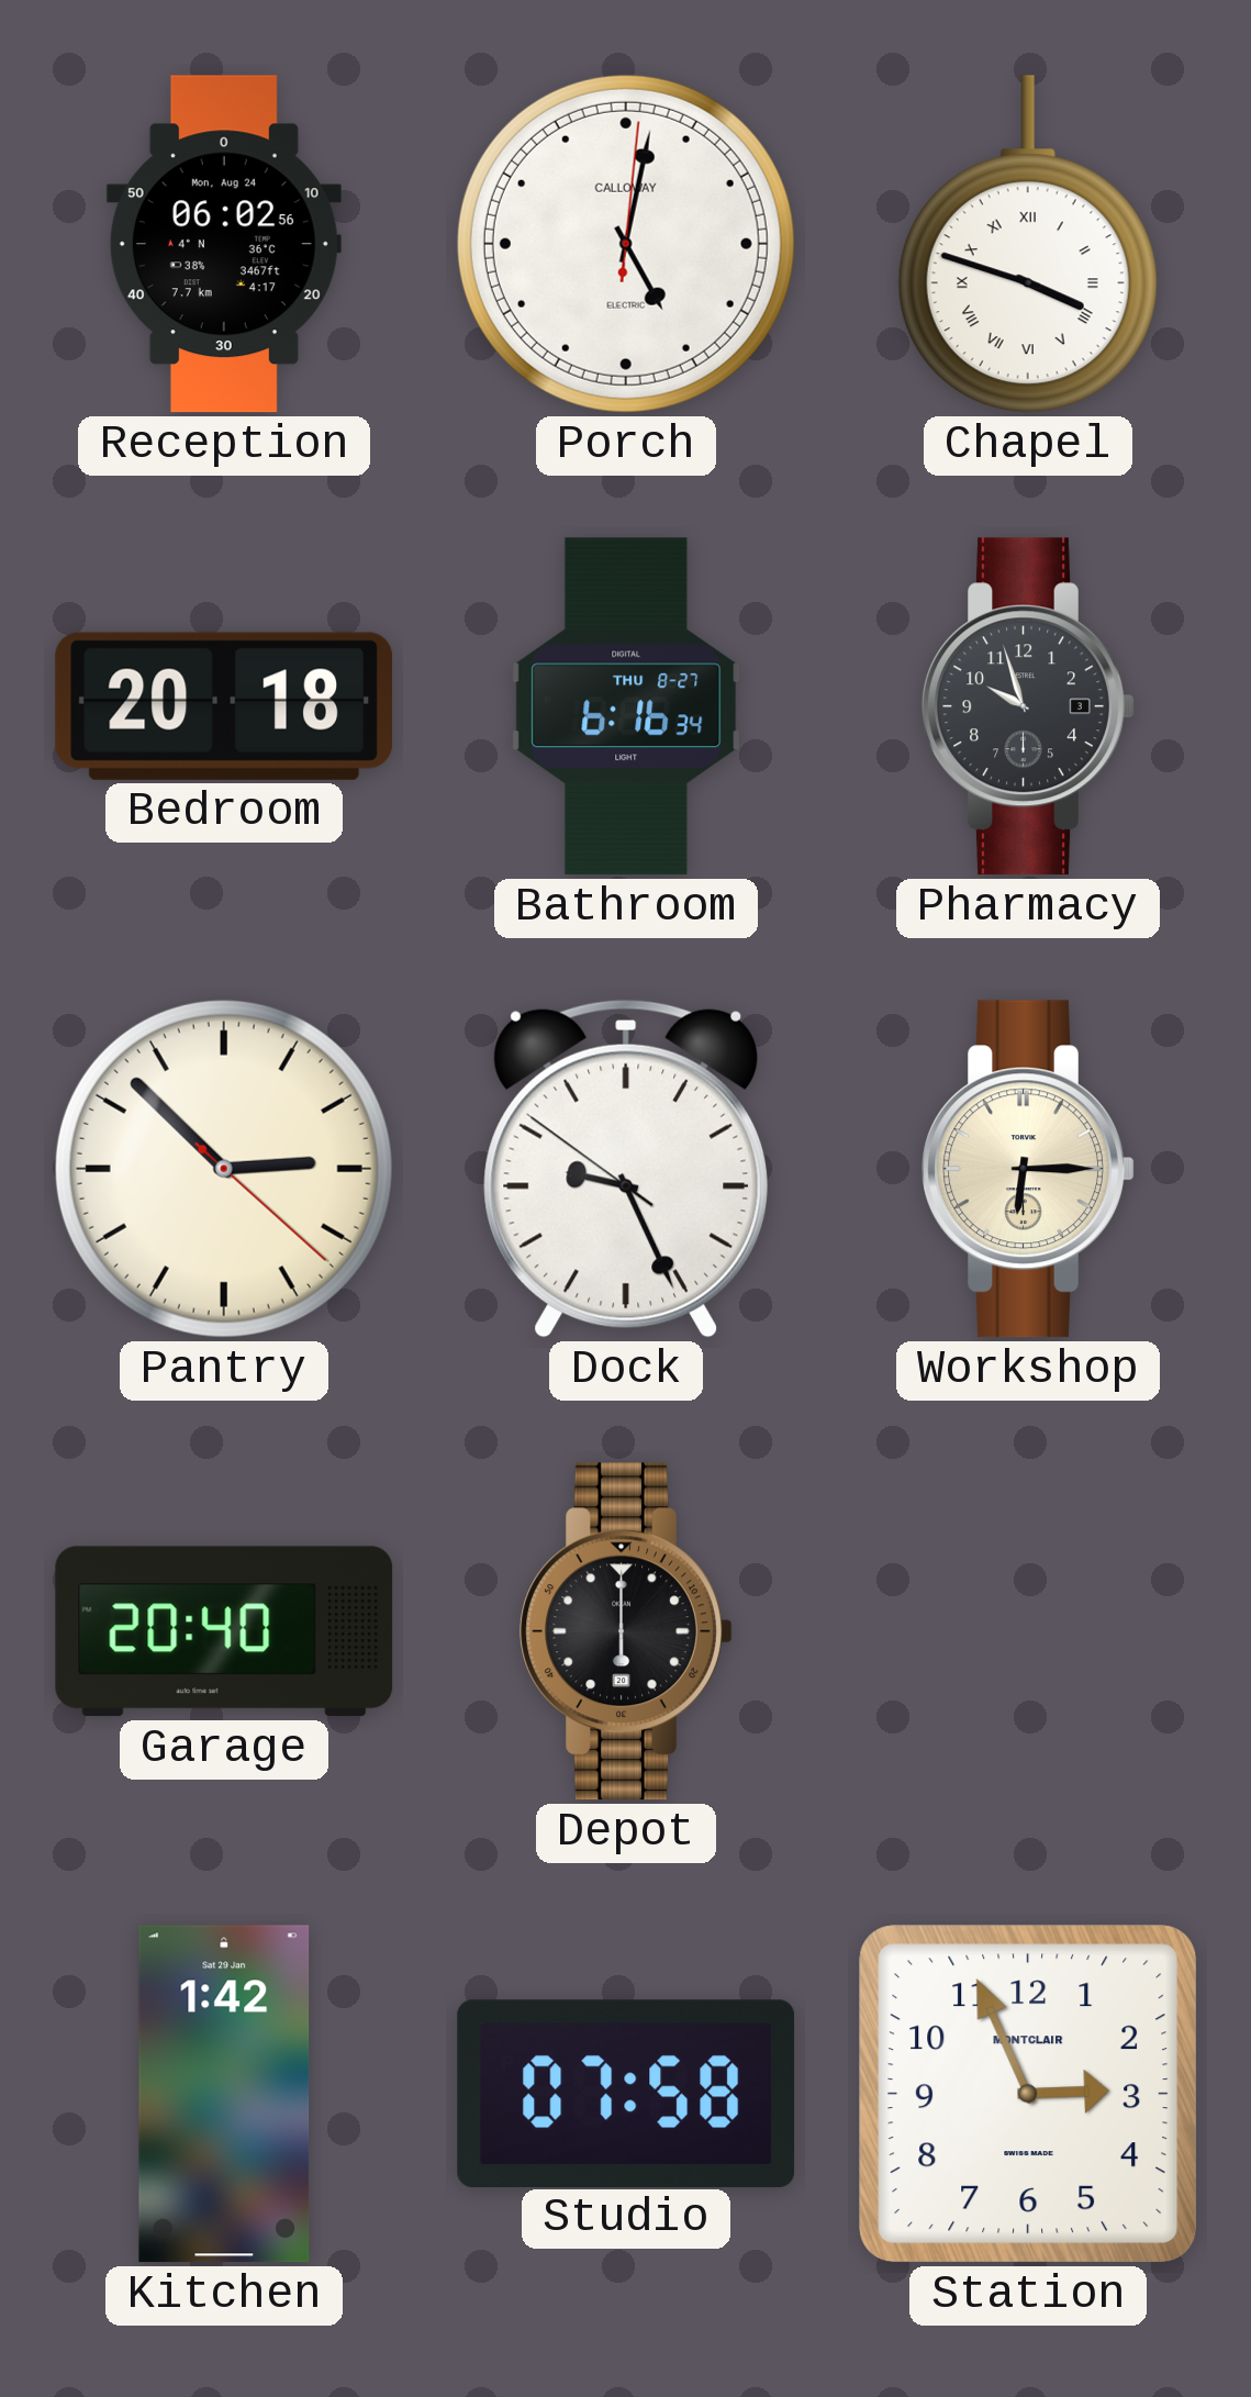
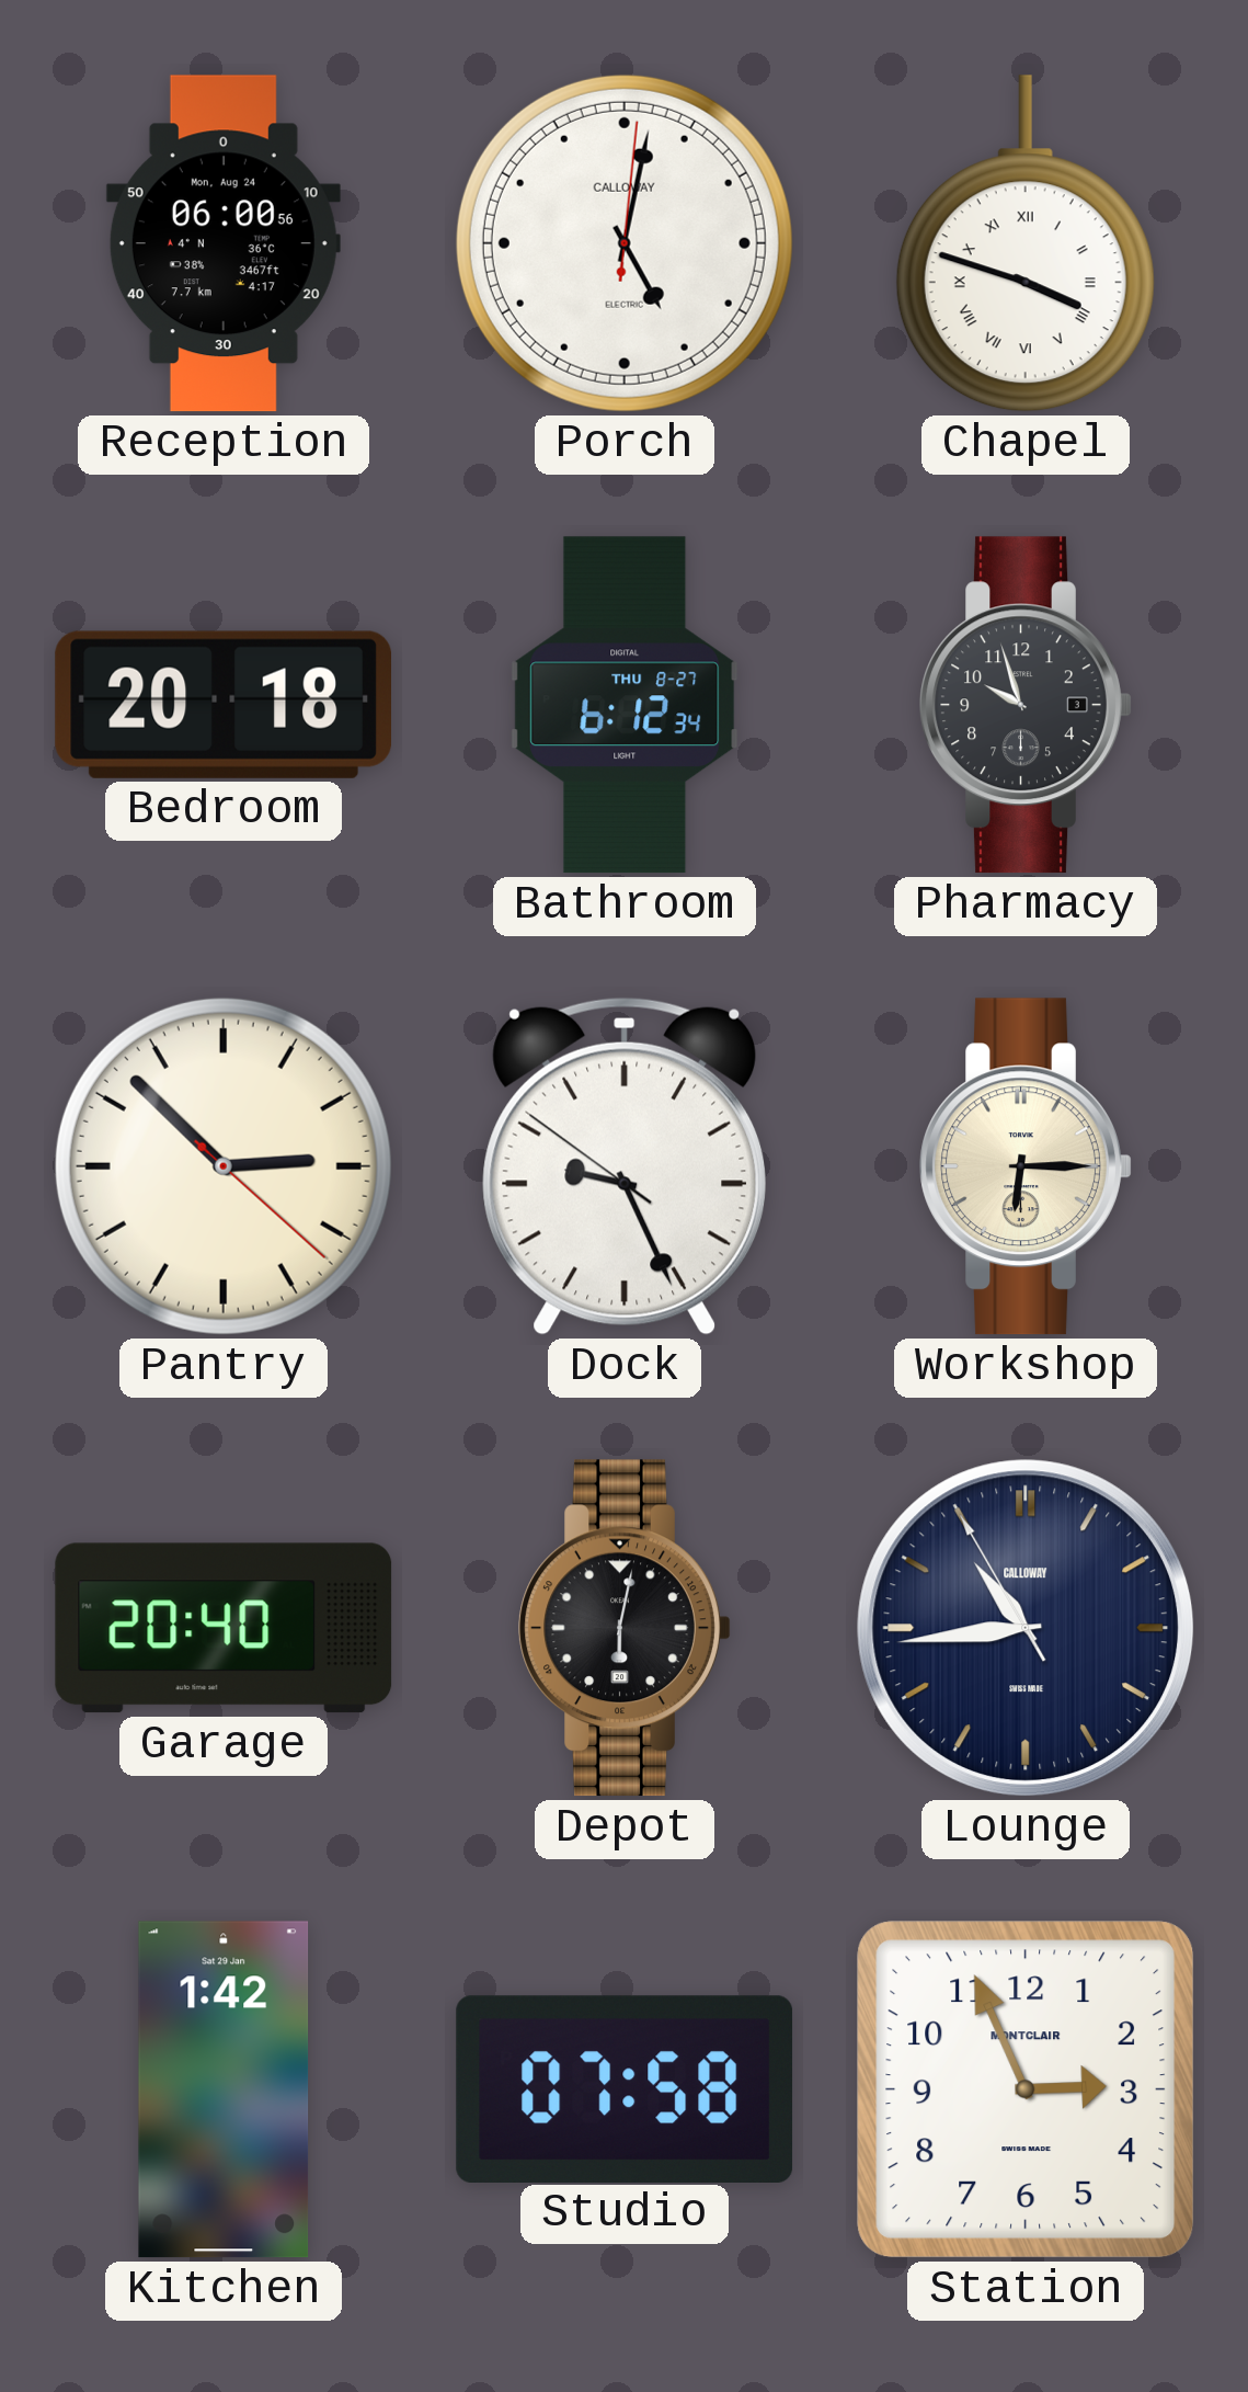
Reception: 06:02 -> 06:00
Bathroom: 6:16 -> 6:12
Depot: 6:00 -> 6:02
Lounge: none -> 10:43
